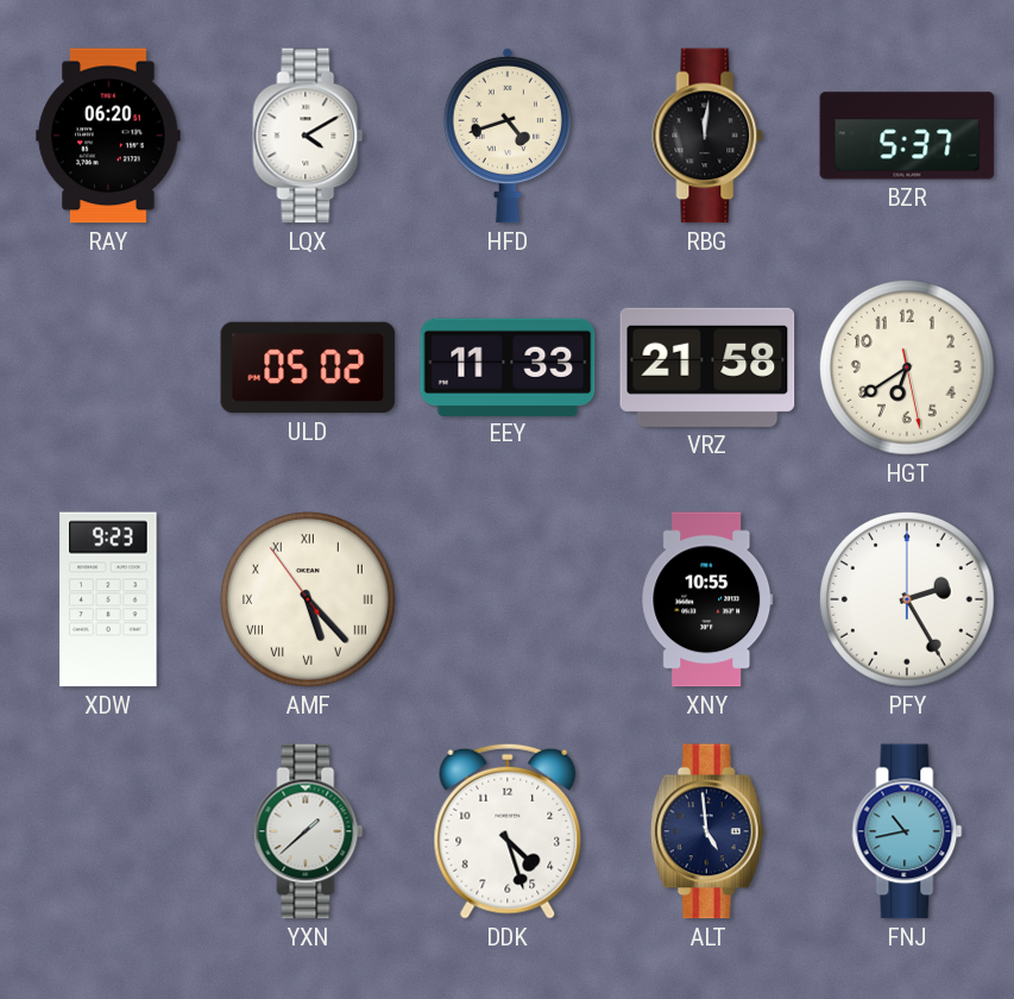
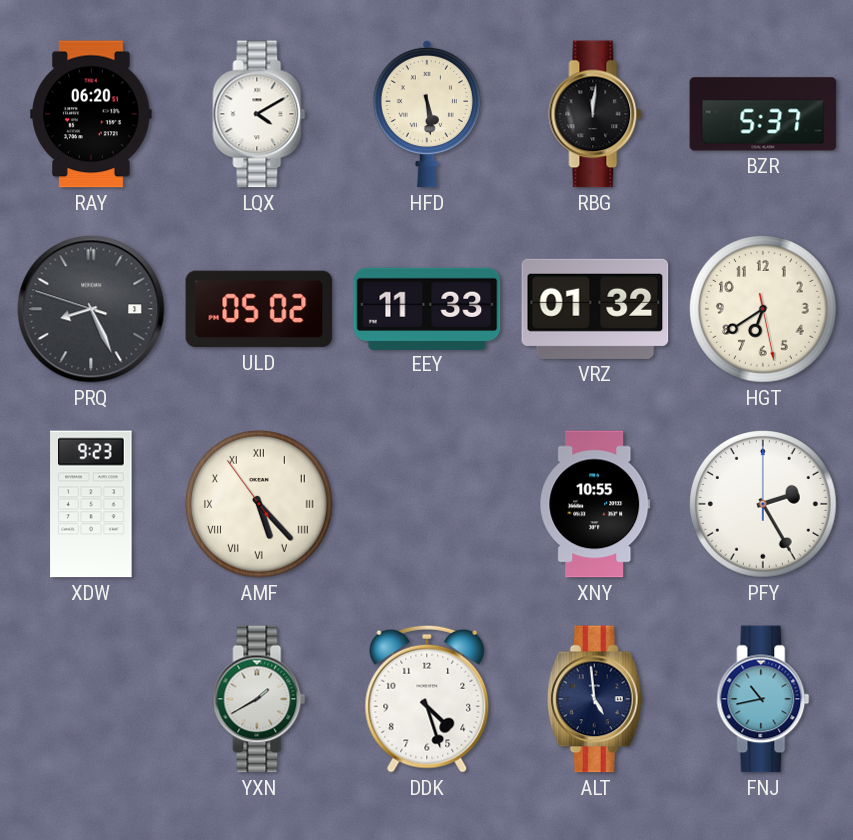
HFD: 4:42 -> 5:29
PRQ: none -> 8:25
VRZ: 21:58 -> 01:32
YXN: 1:38 -> 1:40
